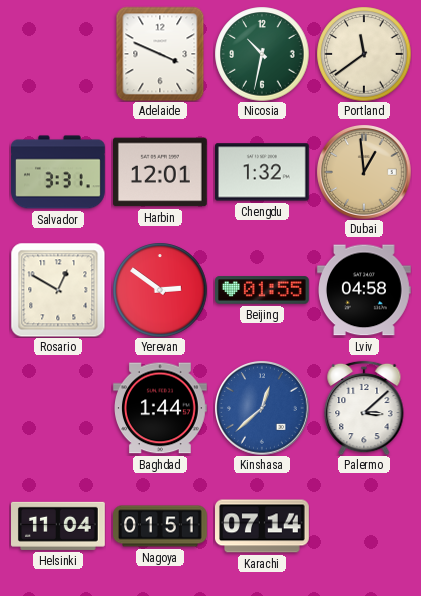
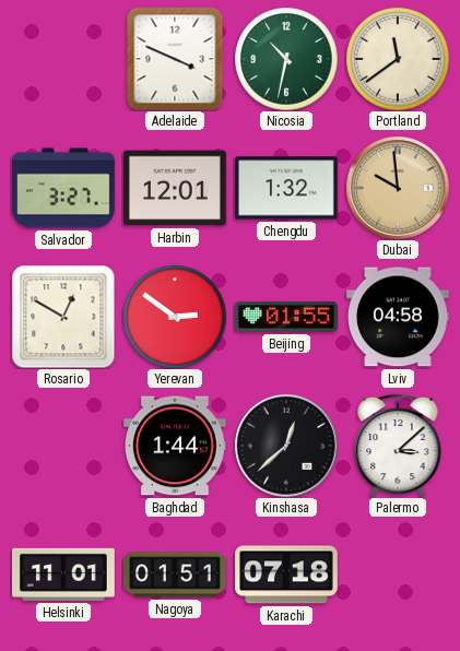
Salvador: 3:31 -> 3:27
Dubai: 12:59 -> 9:59
Kinshasa dial: blue -> black
Helsinki: 11:04 -> 11:01
Karachi: 07:14 -> 07:18
